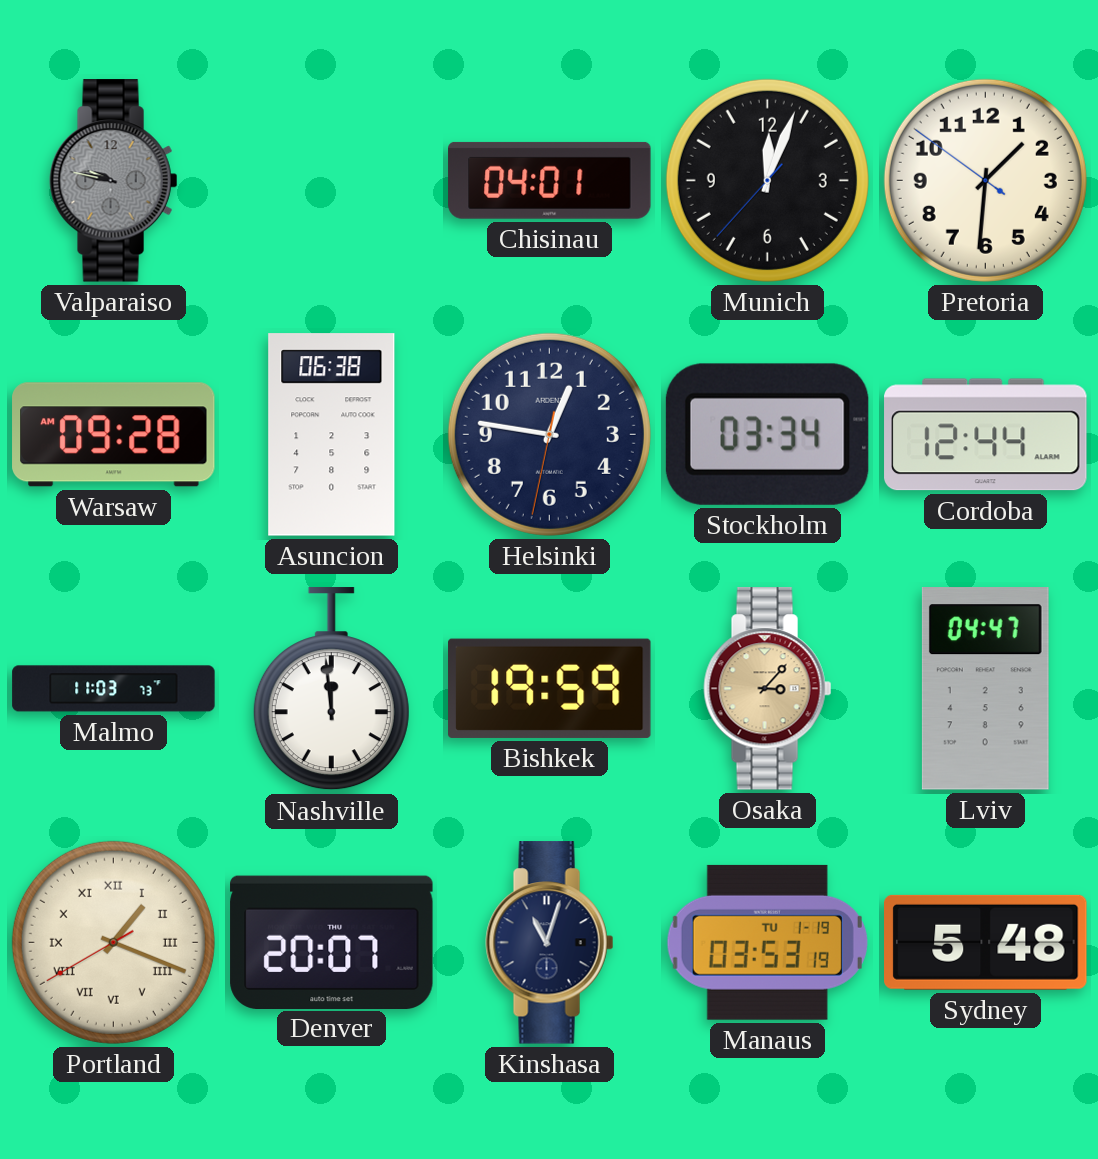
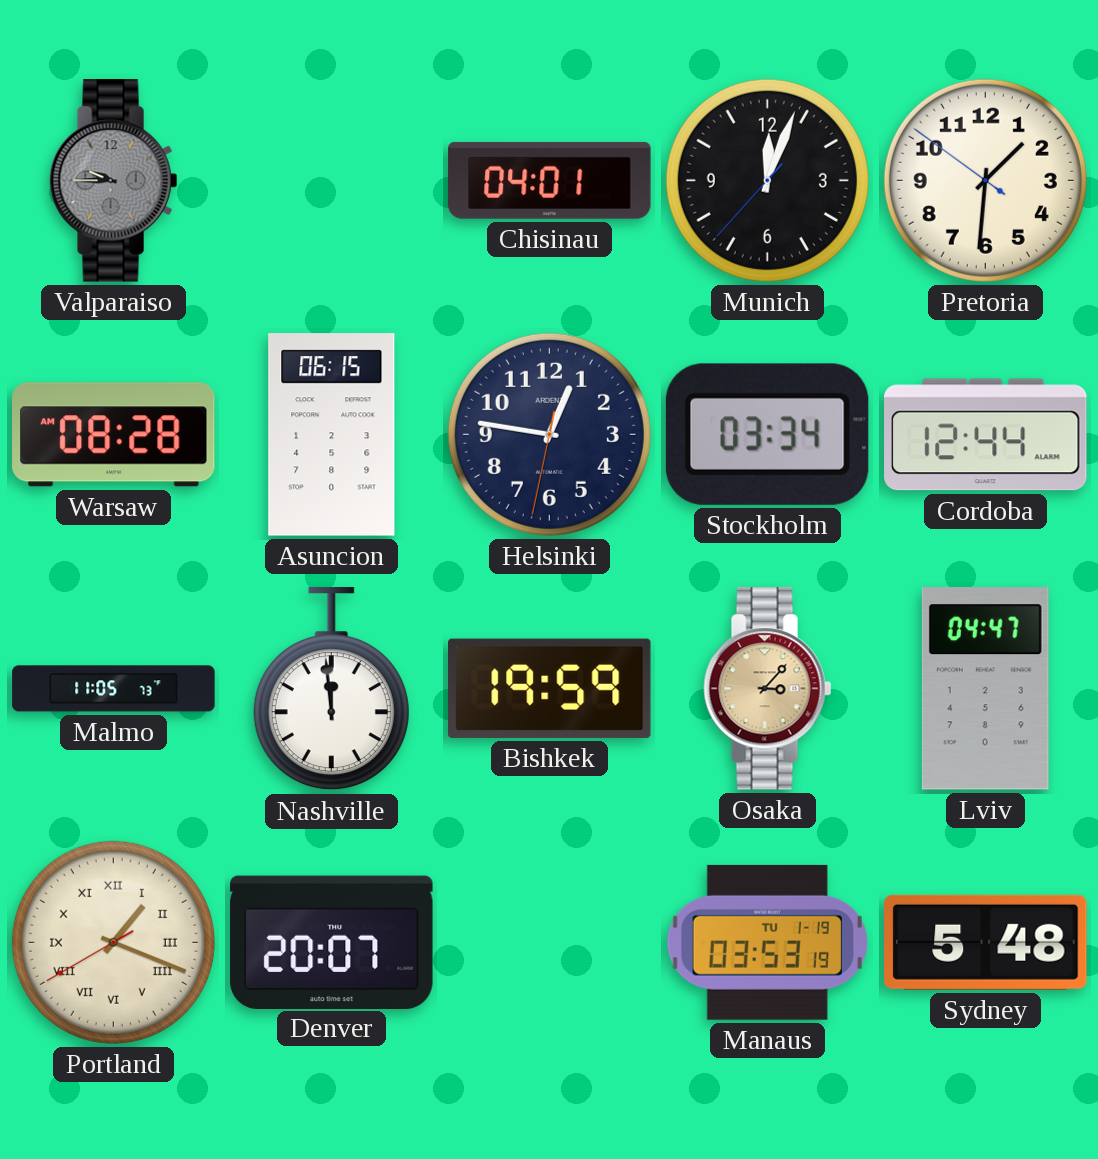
Valparaiso: 9:47 -> 9:45
Warsaw: 09:28 -> 08:28
Asuncion: 06:38 -> 06:15
Malmo: 11:03 -> 11:05
Kinshasa: 11:03 -> none
